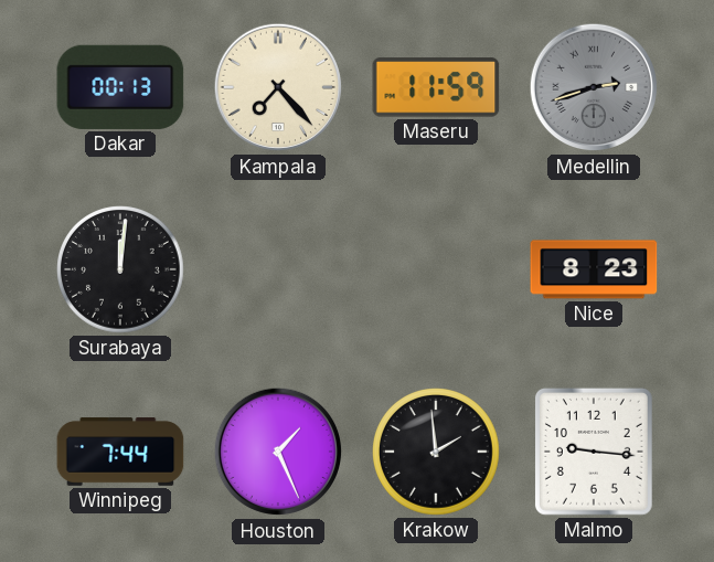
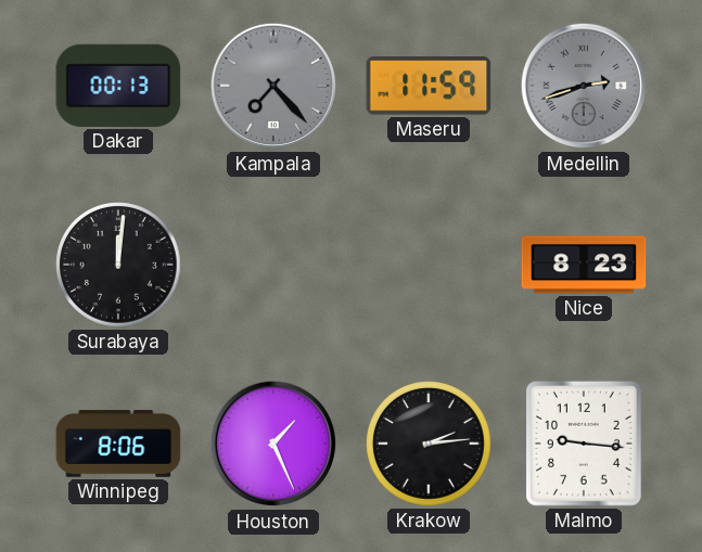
Kampala dial: cream -> grey
Winnipeg: 7:44 -> 8:06
Krakow: 1:59 -> 2:14
